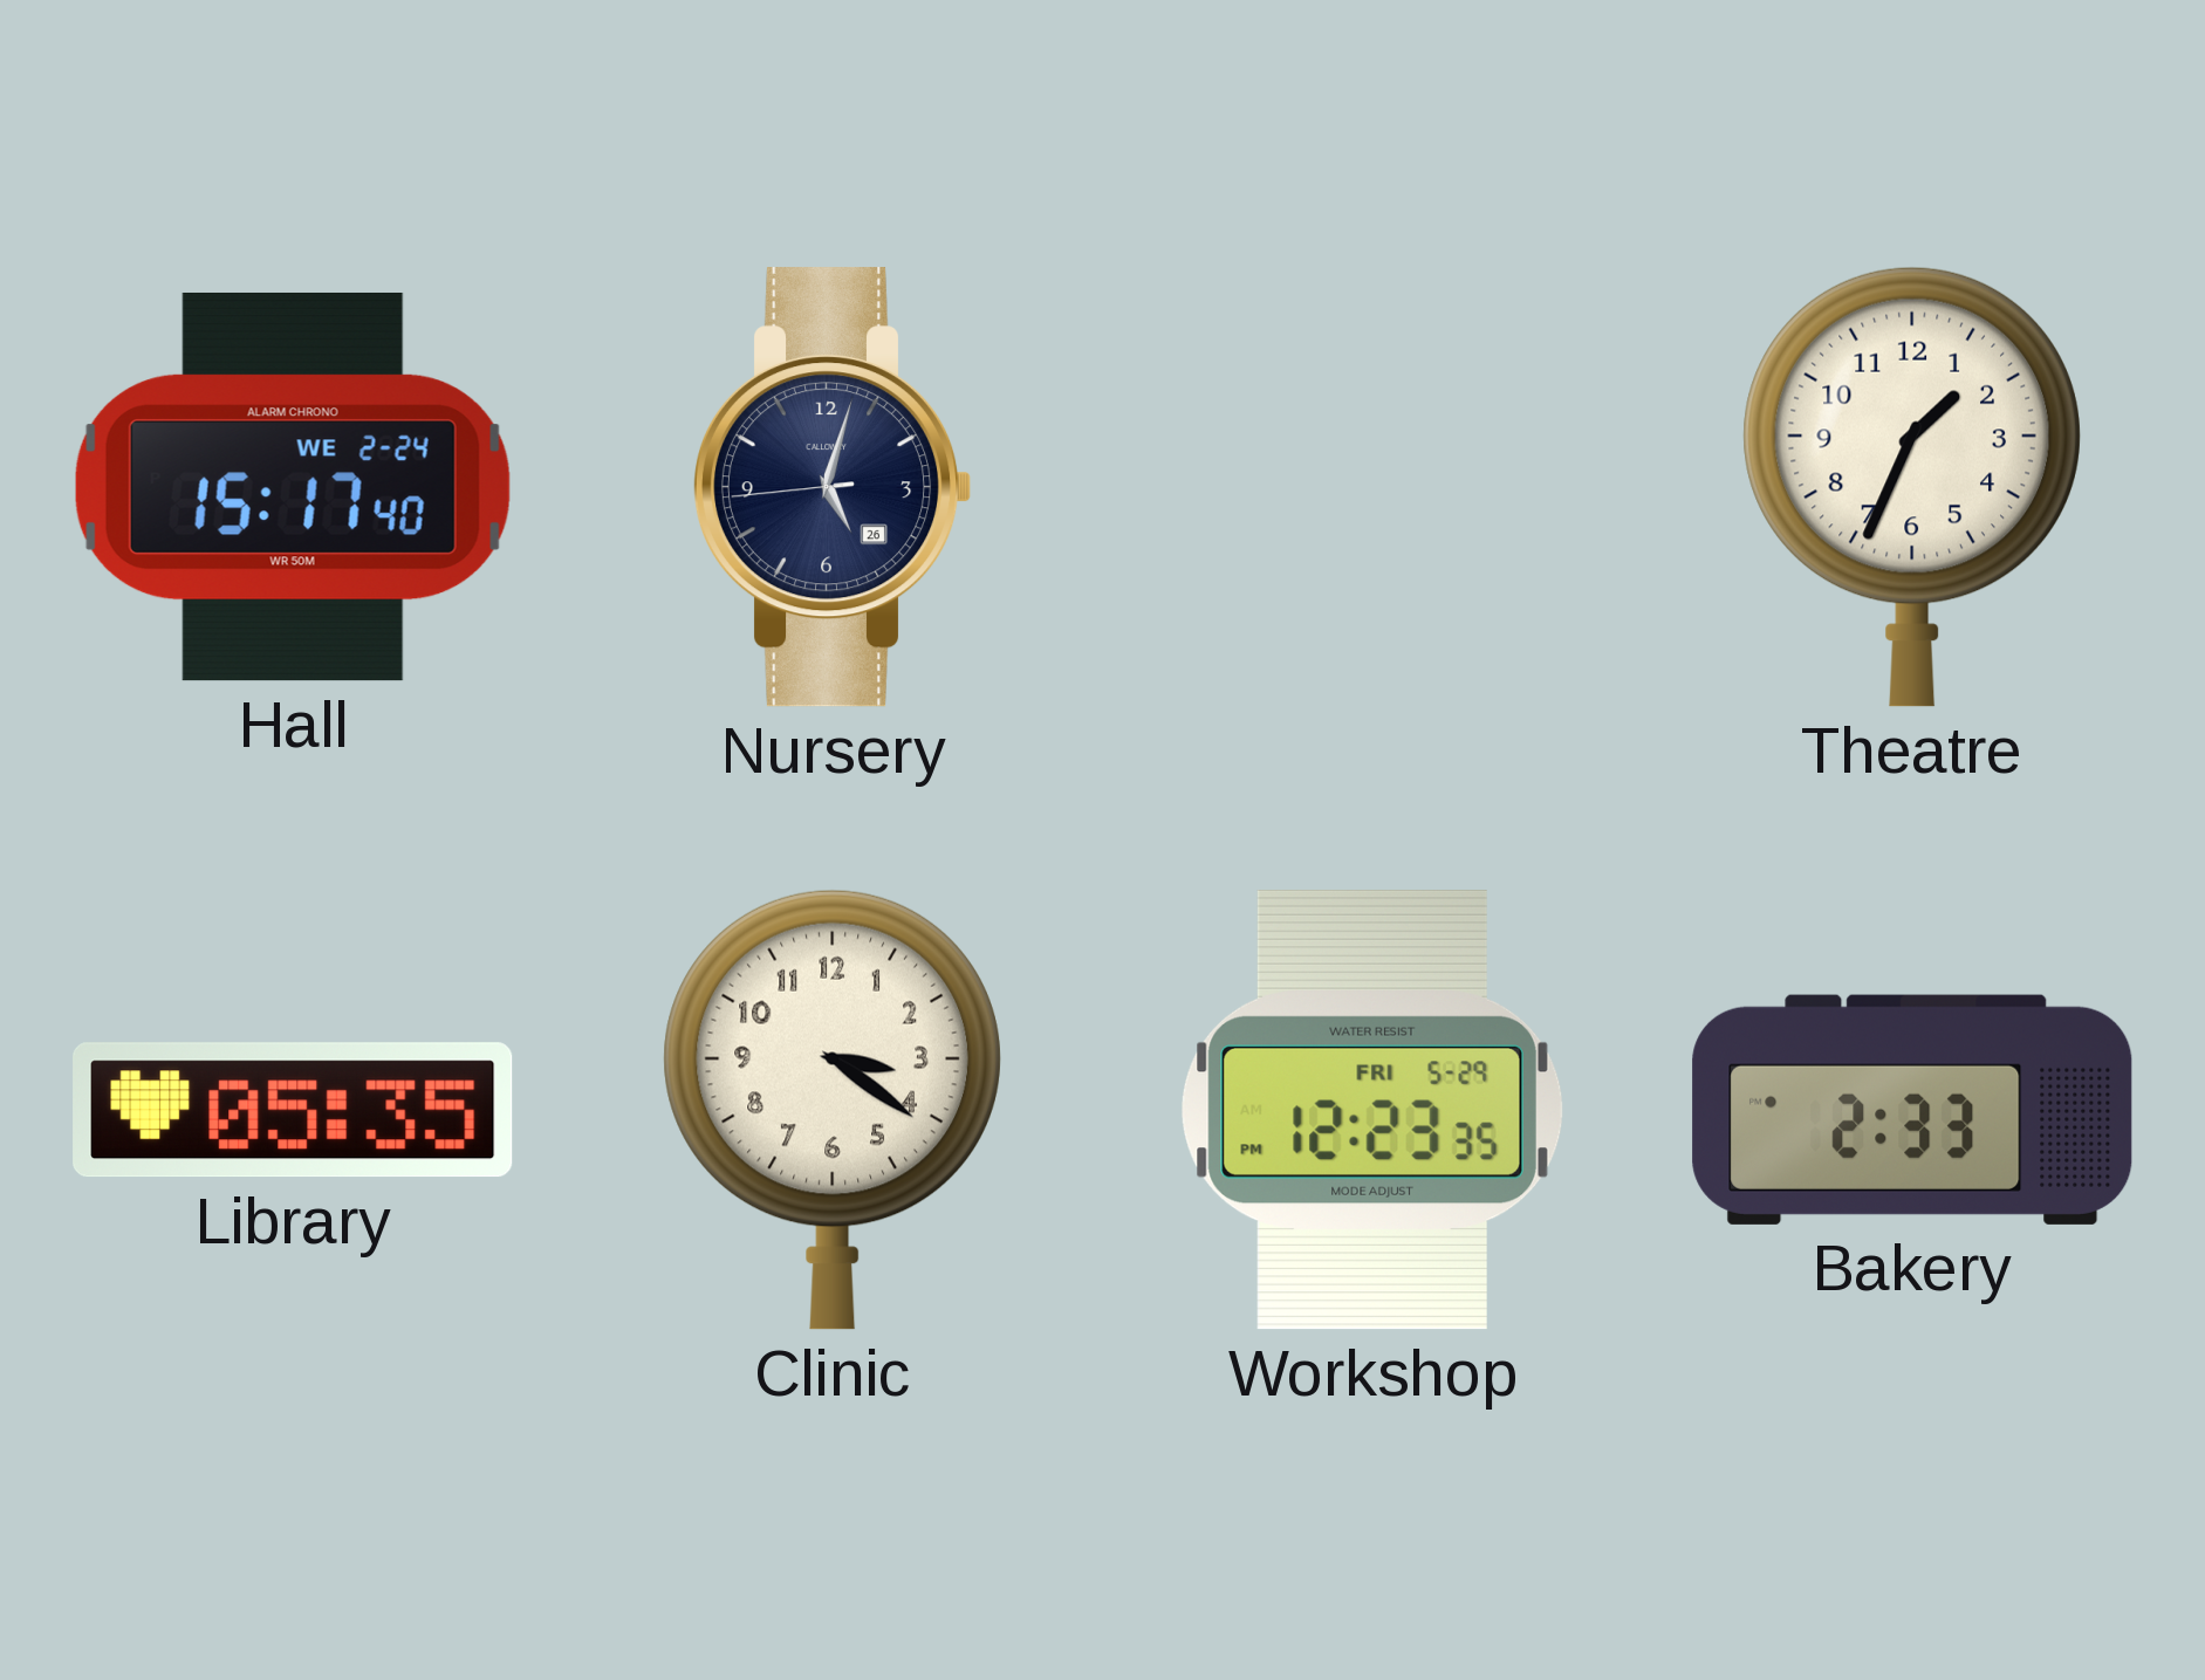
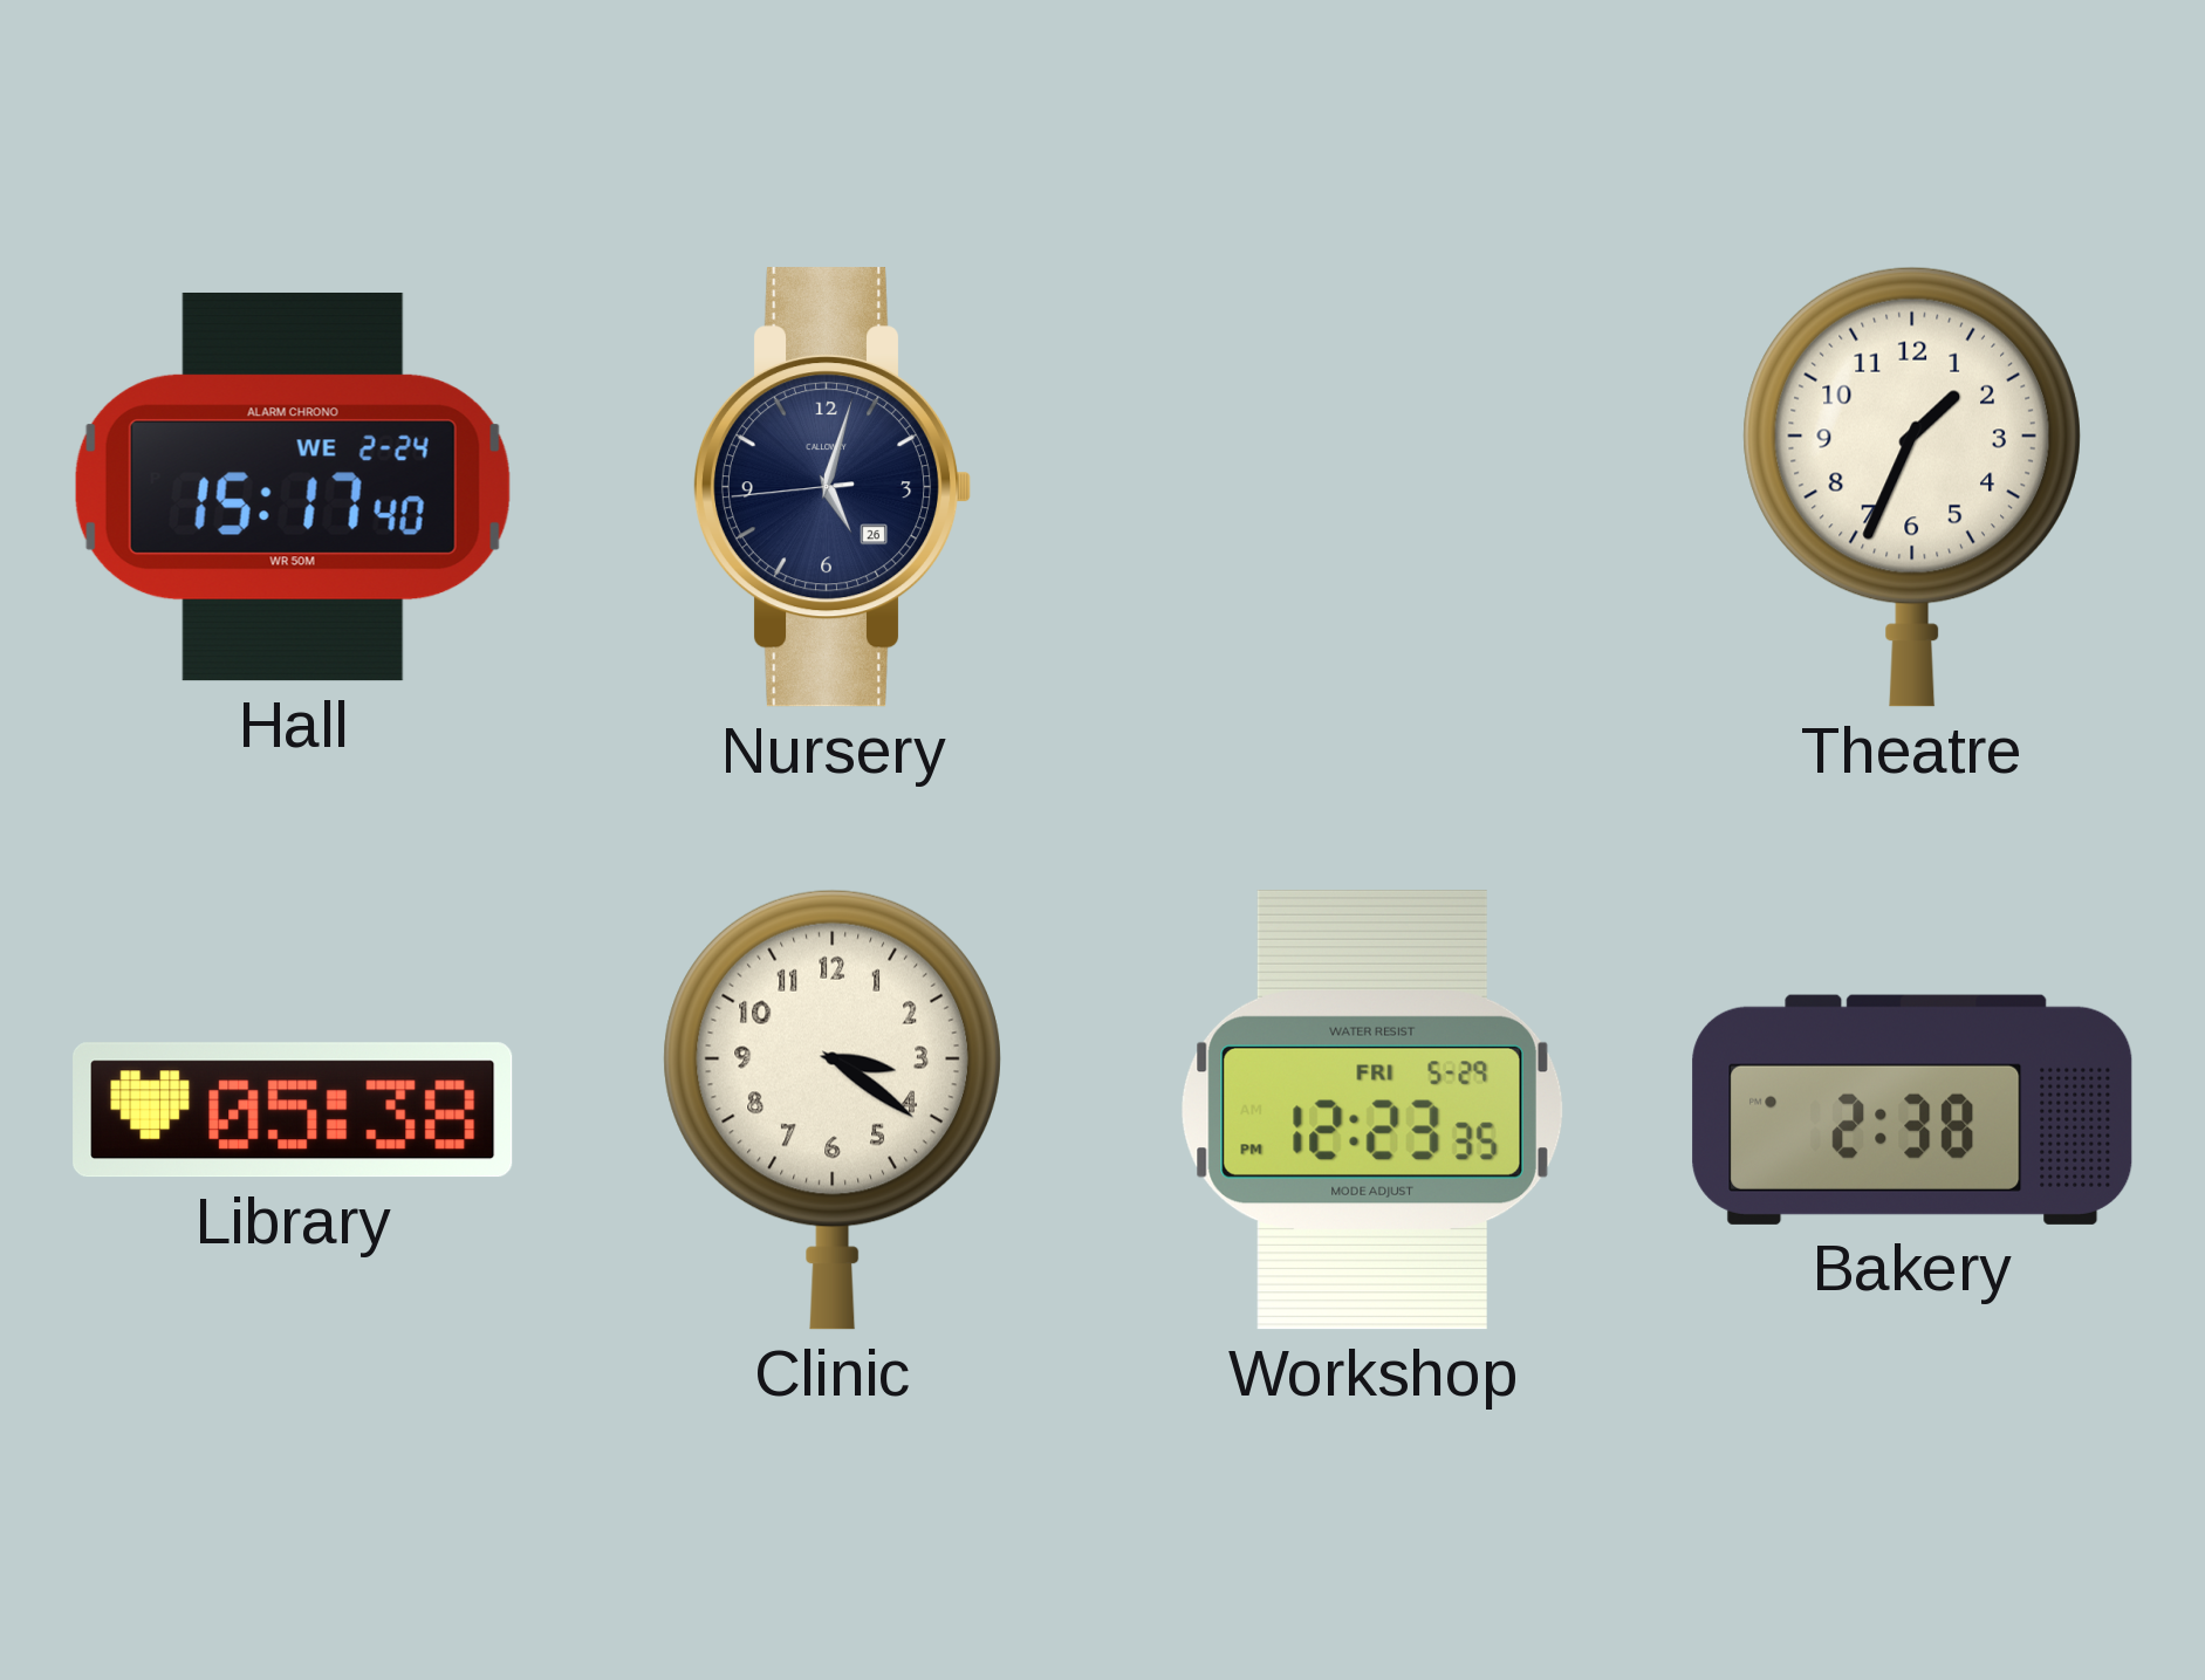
Library: 05:35 -> 05:38
Bakery: 2:33 -> 2:38
